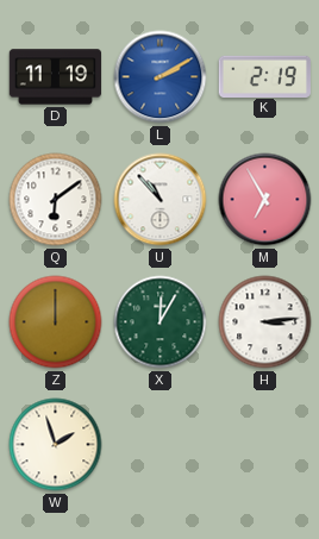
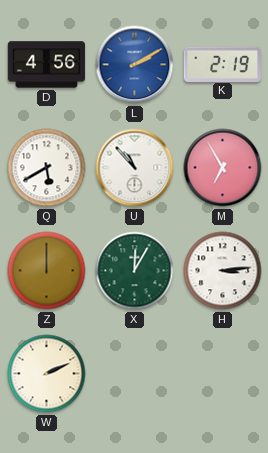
D: 11:19 -> 4:56
Q: 6:09 -> 5:40
W: 1:57 -> 2:11
